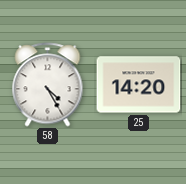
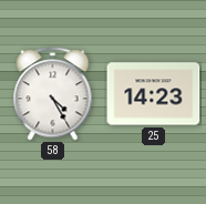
25: 14:20 -> 14:23
